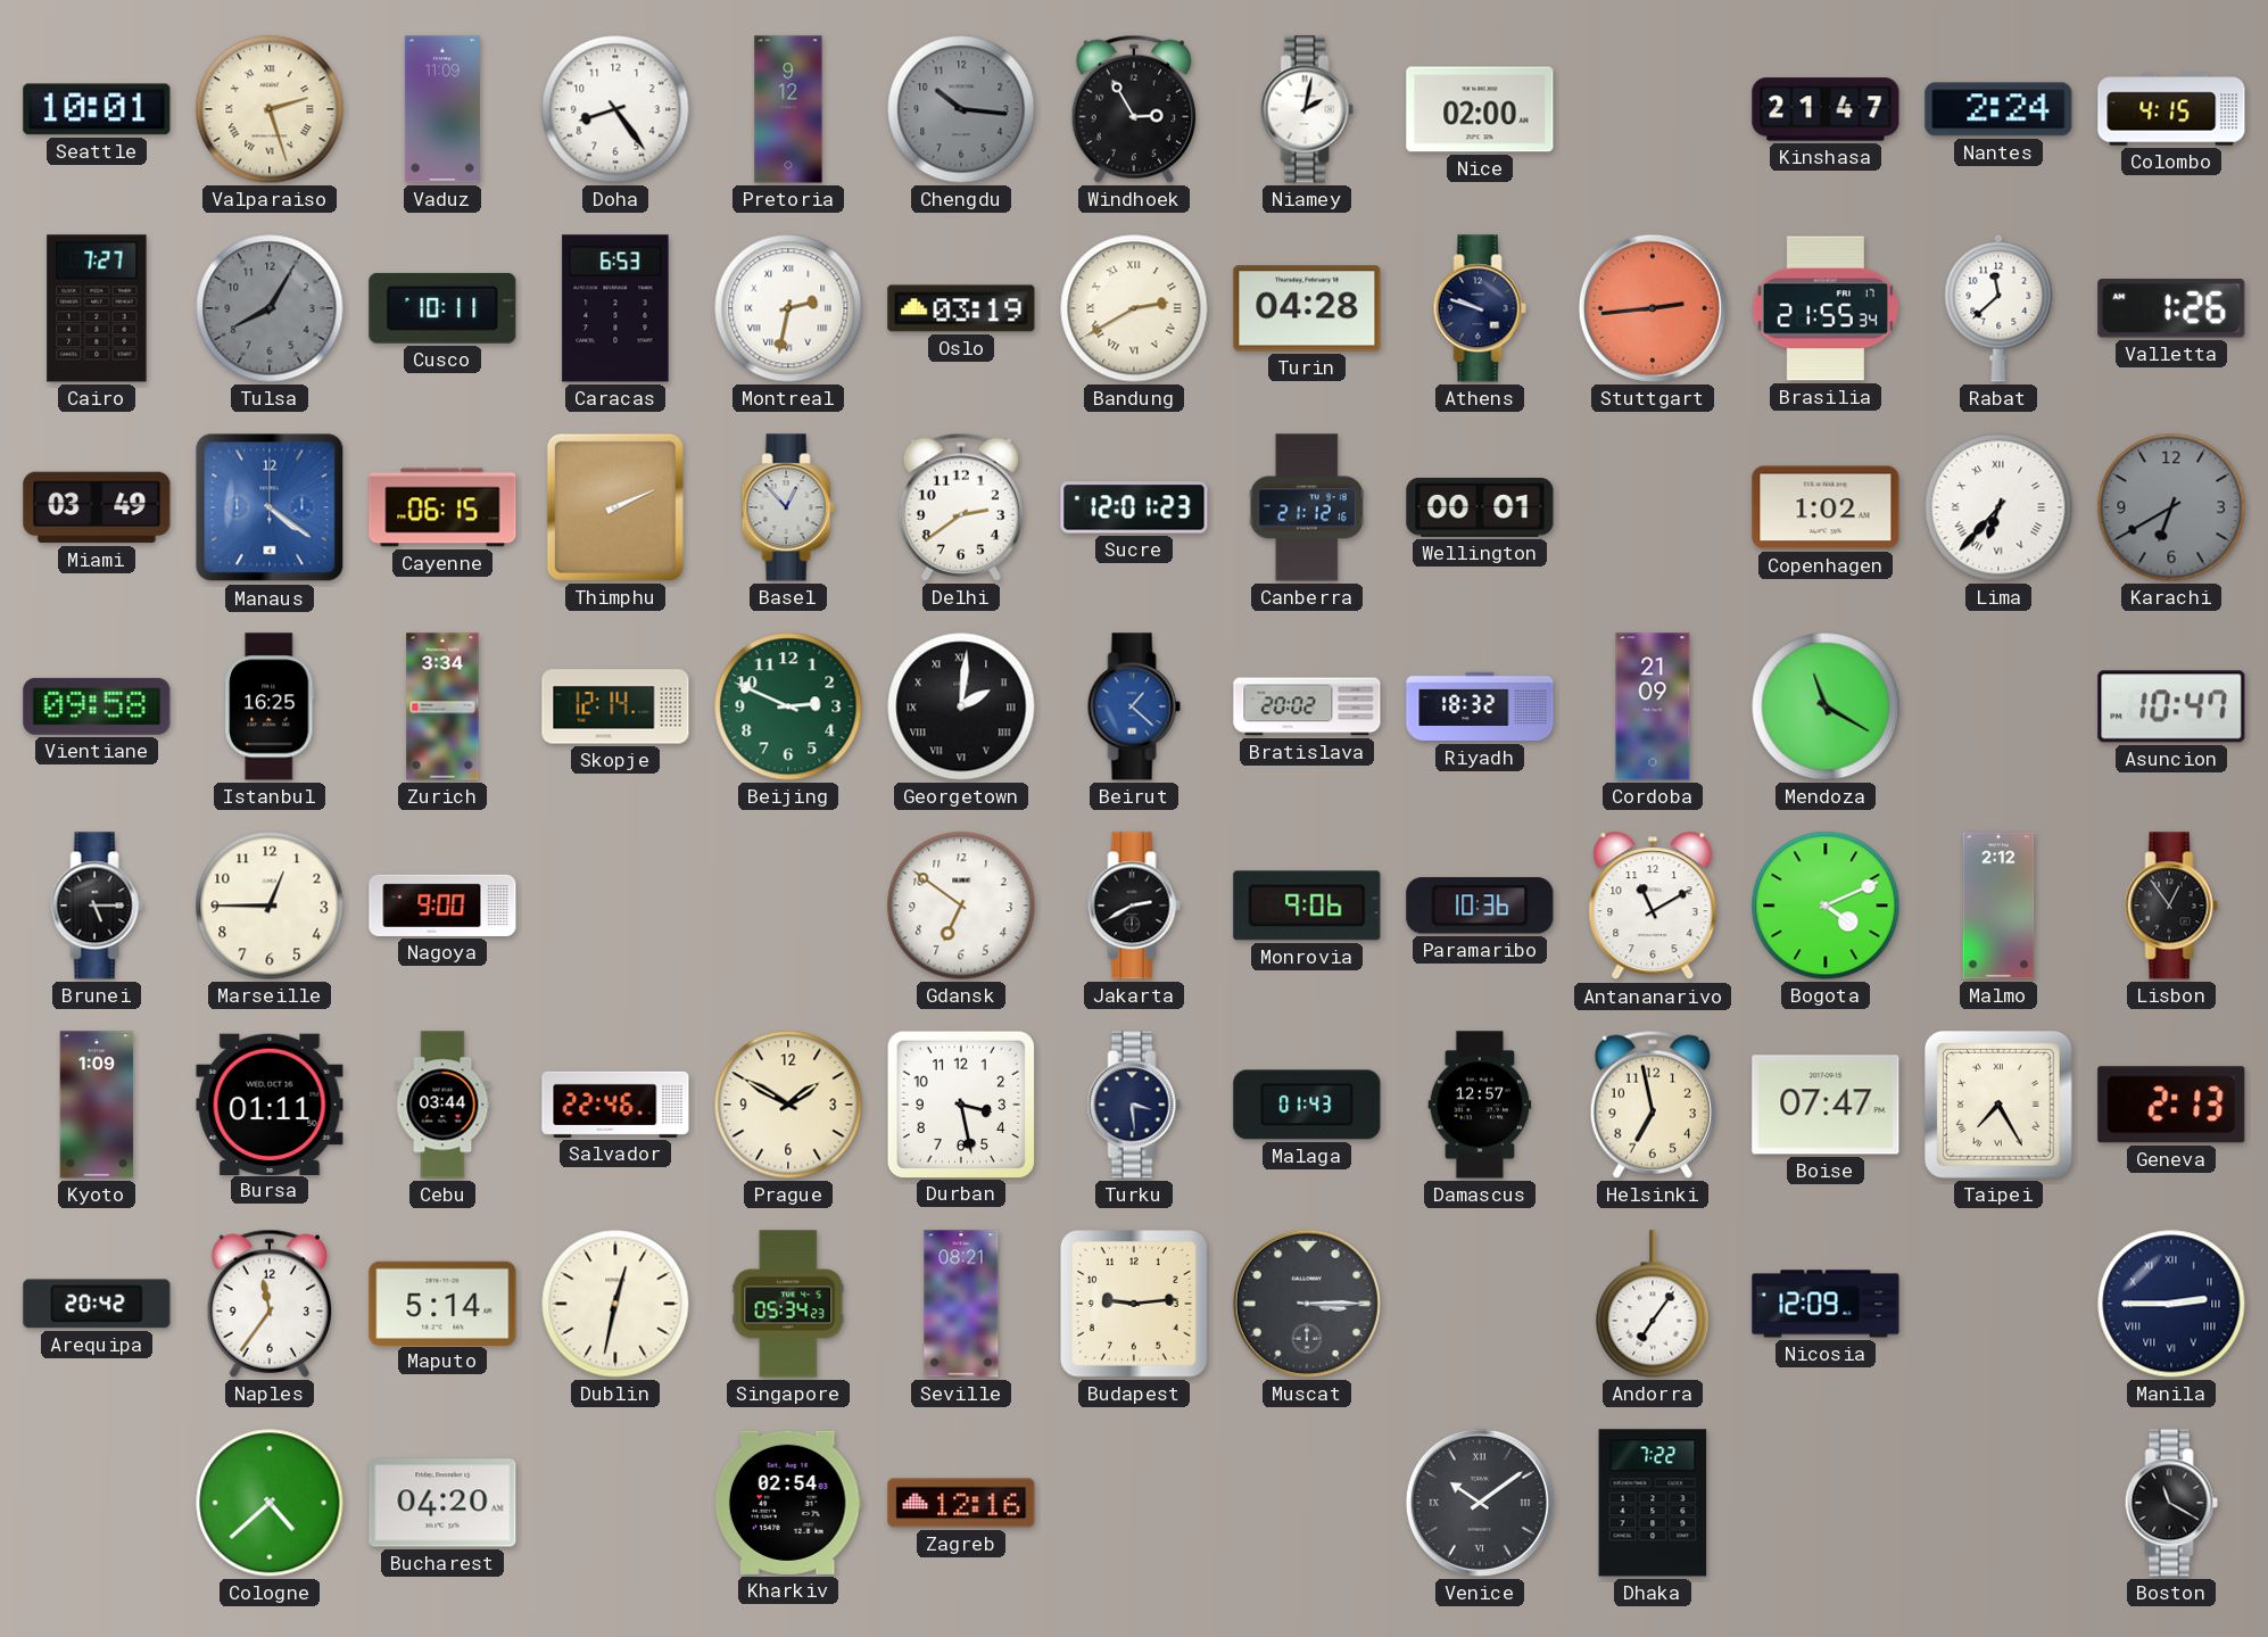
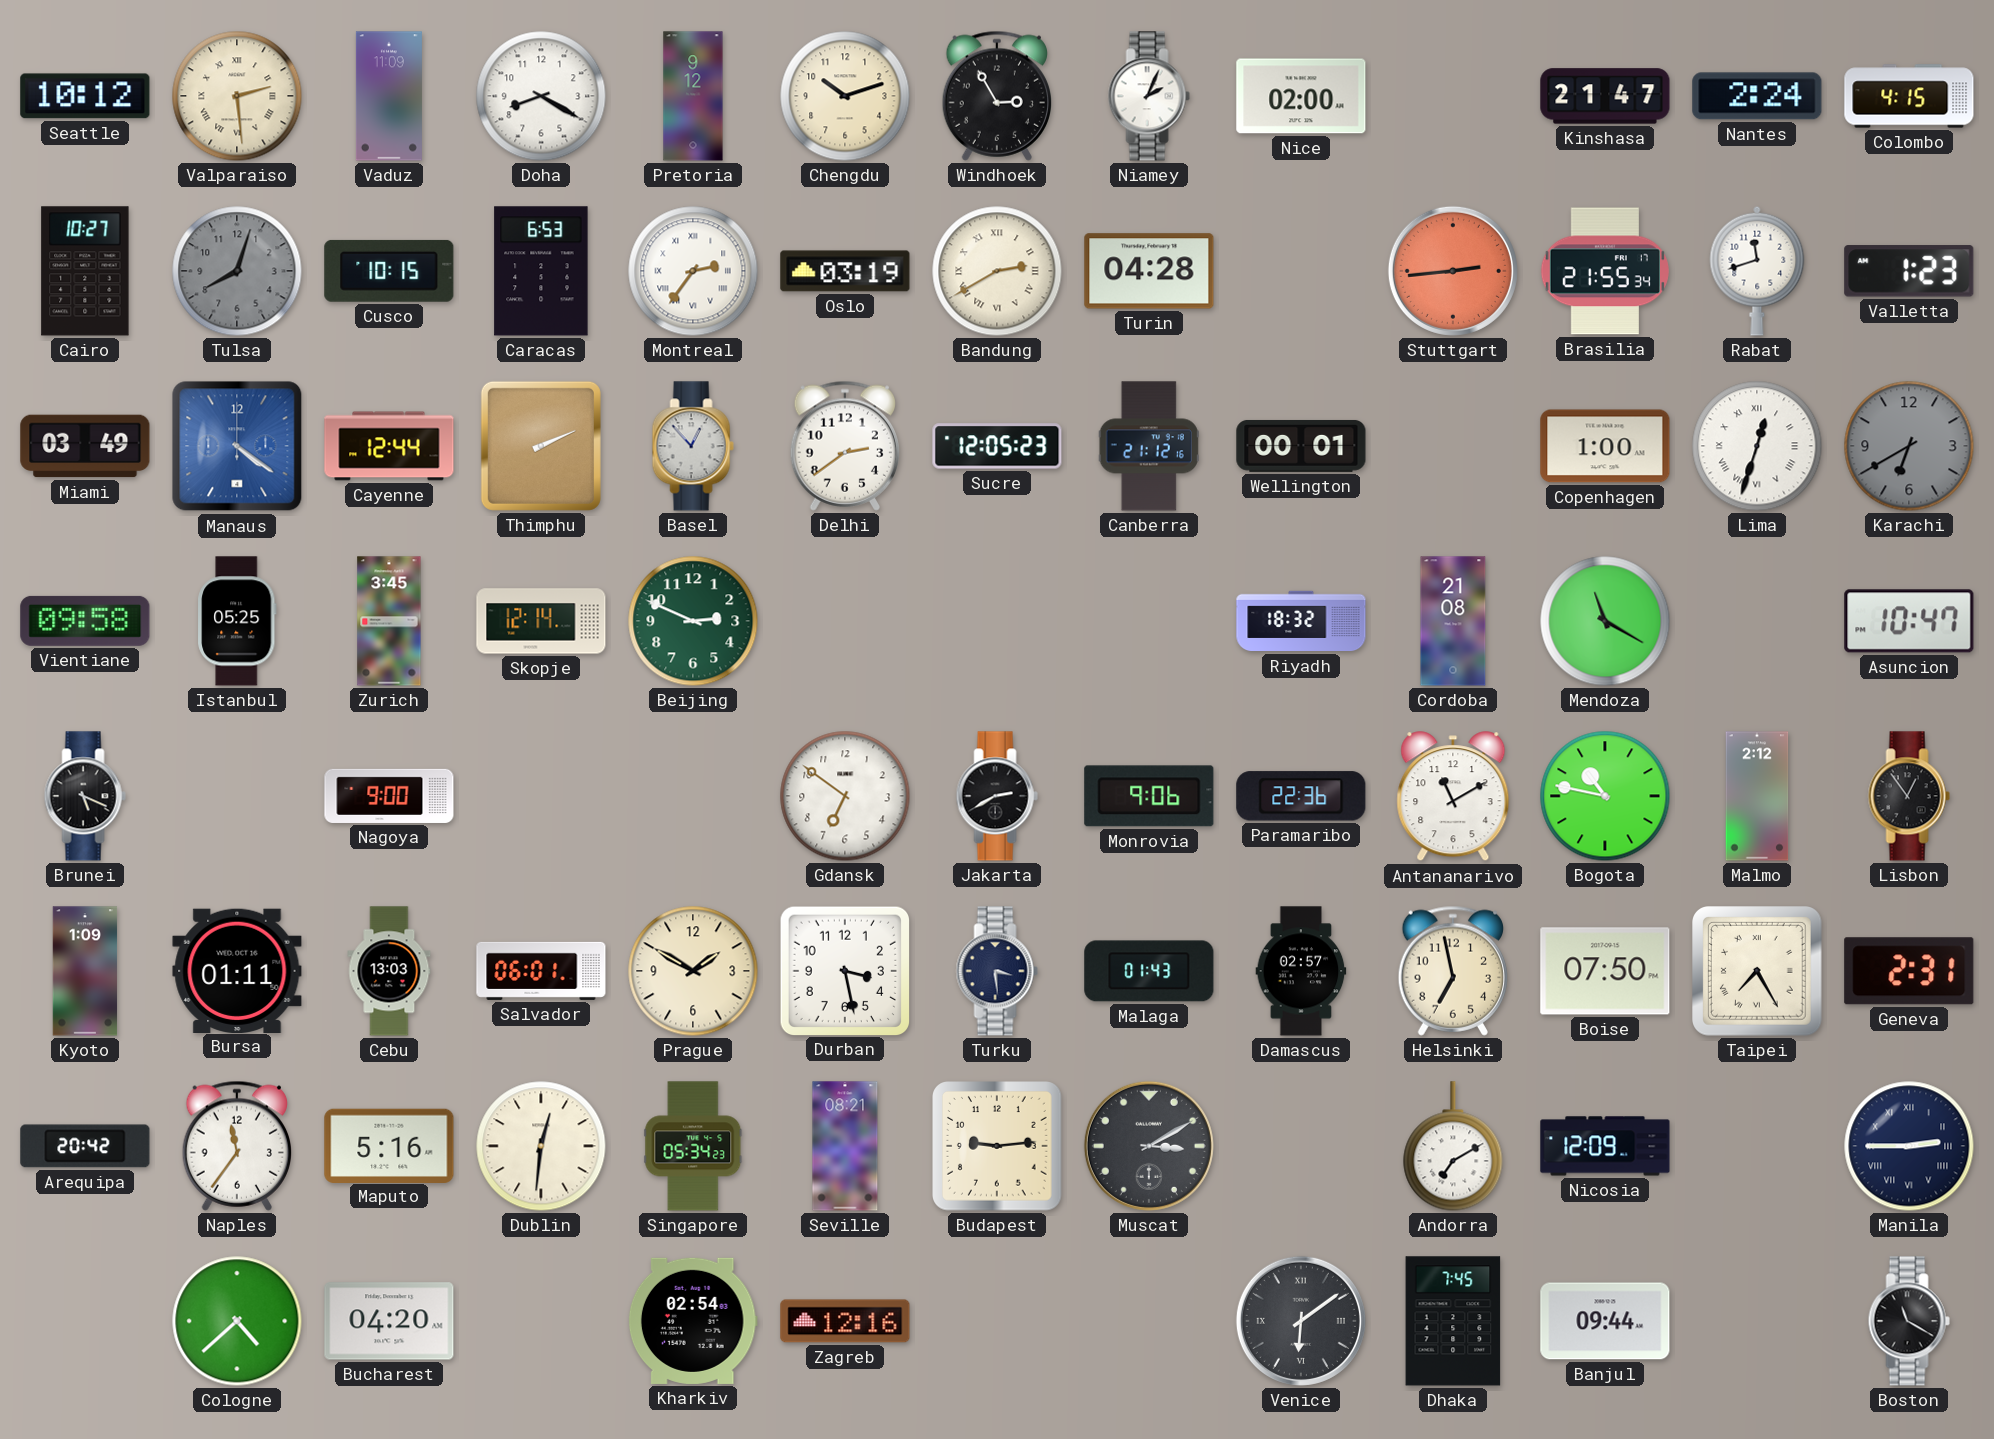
Seattle: 10:01 -> 10:12
Valparaiso: 2:27 -> 2:29
Doha: 8:24 -> 8:20
Chengdu: 10:16 -> 10:12
Chengdu dial: grey -> cream
Niamey: 2:02 -> 2:04
Cairo: 7:27 -> 10:27
Tulsa: 8:05 -> 8:03
Cusco: 10:11 -> 10:15
Montreal: 2:32 -> 2:36
Athens: 9:48 -> none
Rabat: 11:38 -> 11:42
Valletta: 1:26 -> 1:23
Cayenne: 06:15 -> 12:44
Sucre: 12:01 -> 12:05
Copenhagen: 1:02 -> 1:00
Lima: 6:37 -> 12:33
Istanbul: 16:25 -> 05:25
Zurich: 3:34 -> 3:45
Georgetown: 2:01 -> none
Beirut: 1:22 -> none
Bratislava: 20:02 -> none
Cordoba: 21:09 -> 21:08
Brunei: 5:15 -> 5:19
Marseille: 12:45 -> none
Paramaribo: 10:36 -> 22:36
Bogota: 4:11 -> 10:47
Cebu: 03:44 -> 13:03
Salvador: 22:46 -> 06:01
Damascus: 12:57 -> 02:57
Boise: 07:47 -> 07:50
Geneva: 2:13 -> 2:31
Maputo: 5:14 -> 5:16
Dublin: 12:32 -> 12:31
Muscat: 3:15 -> 3:10
Andorra: 7:06 -> 7:10
Venice: 10:09 -> 6:09
Dhaka: 7:22 -> 7:45
Banjul: none -> 09:44
